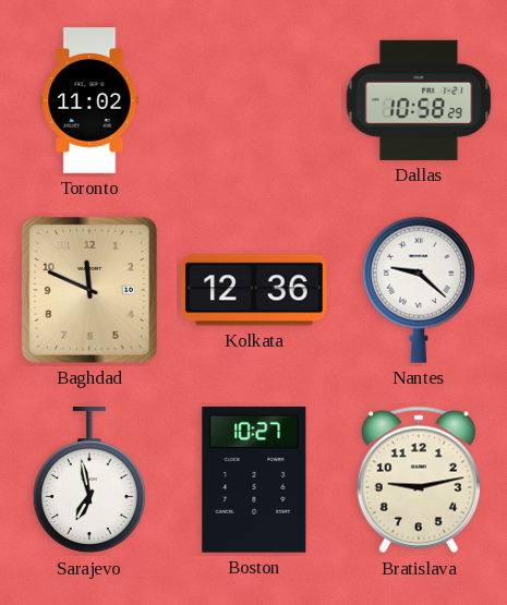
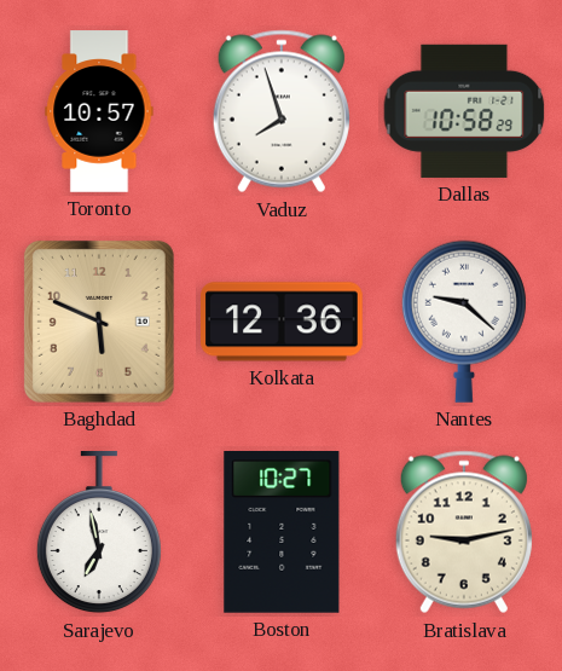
Toronto: 11:02 -> 10:57
Vaduz: none -> 7:57
Baghdad: 11:49 -> 5:49
